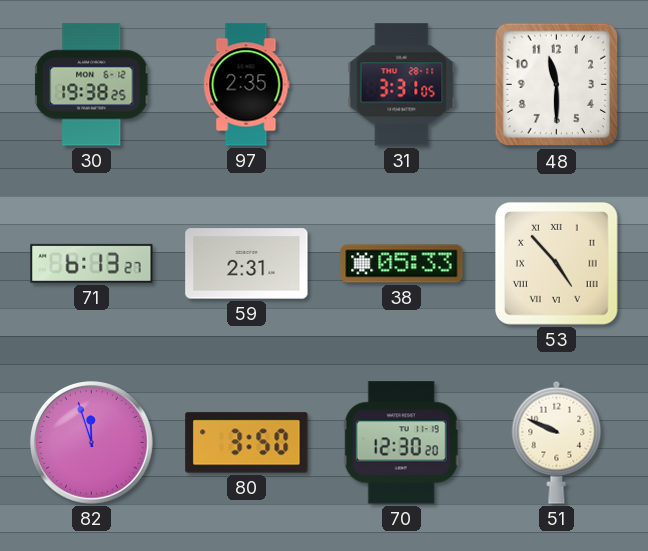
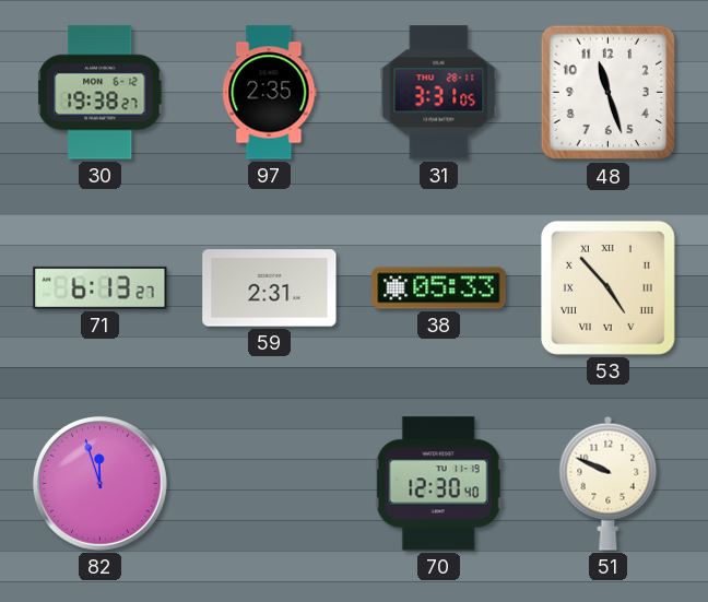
30: 19:38:25 -> 19:38:27
48: 11:30 -> 11:27
80: 3:50 -> none
70: 12:30:20 -> 12:30:40
